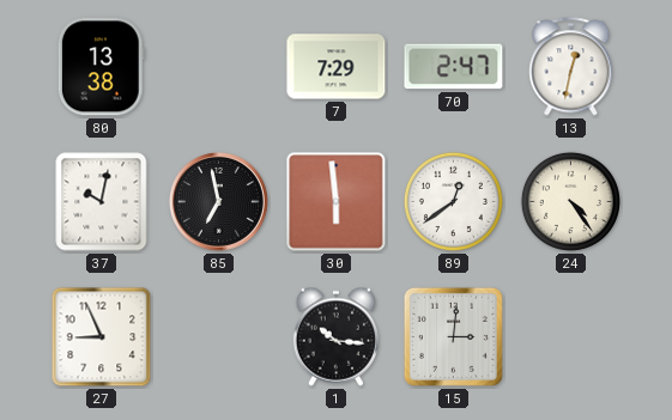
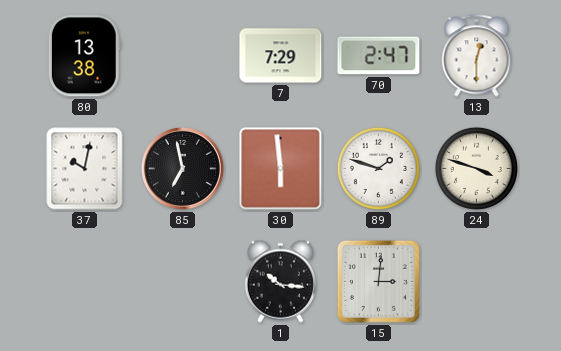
13: 12:32 -> 12:30
89: 12:39 -> 1:48
24: 4:24 -> 3:48
27: 8:56 -> none
